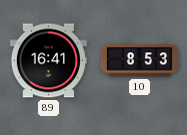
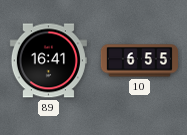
10: 8:53 -> 6:55
